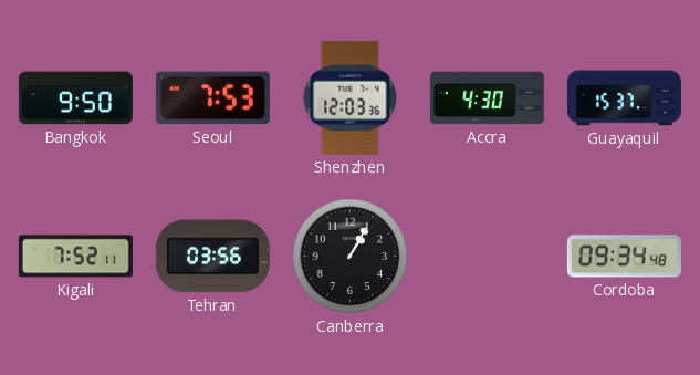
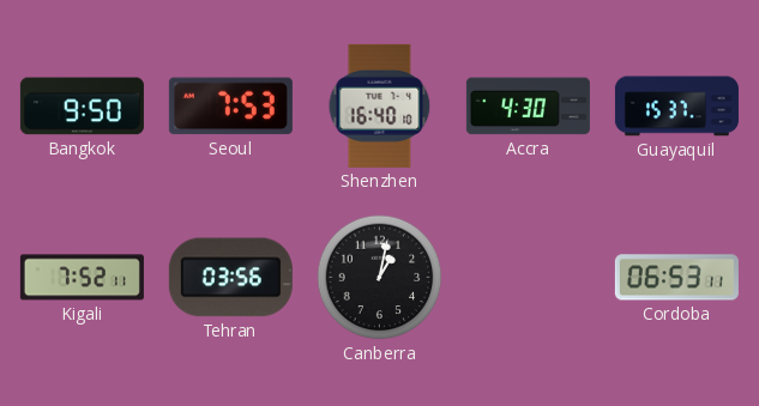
Shenzhen: 12:03 -> 16:40
Canberra: 1:05 -> 1:02
Cordoba: 09:34 -> 06:53
